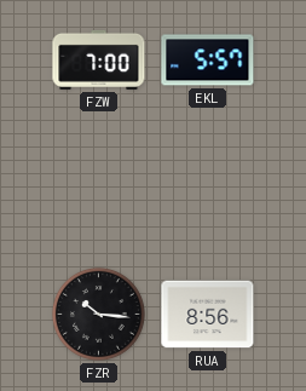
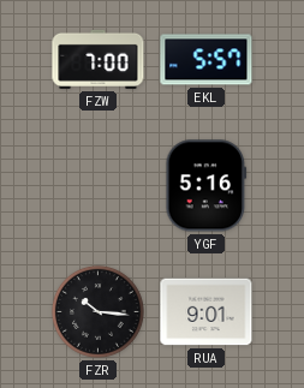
YGF: none -> 5:16
RUA: 8:56 -> 9:01
